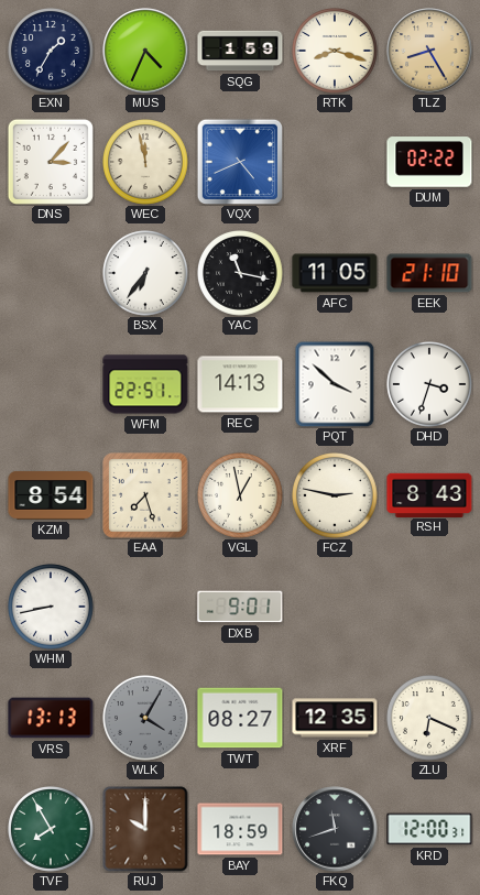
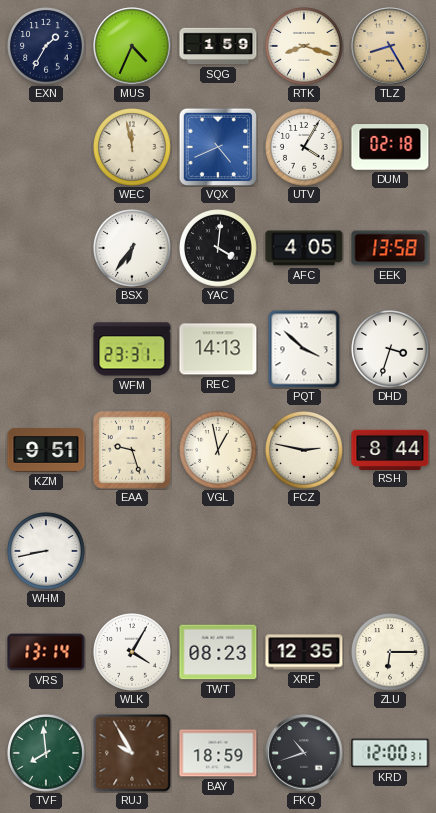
DNS: 3:07 -> none
UTV: none -> 4:05
DUM: 02:22 -> 02:18
YAC: 11:17 -> 4:01
AFC: 11:05 -> 4:05
EEK: 21:10 -> 13:58
WFM: 22:51 -> 23:31
KZM: 8:54 -> 9:51
EAA: 7:27 -> 9:27
RSH: 8:43 -> 8:44
DXB: 9:01 -> none
VRS: 13:13 -> 13:14
WLK dial: grey -> white
TWT: 08:27 -> 08:23
ZLU: 6:19 -> 6:15
TVF: 7:55 -> 7:59
RUJ: 10:00 -> 9:55
FKQ: 11:42 -> 10:42
